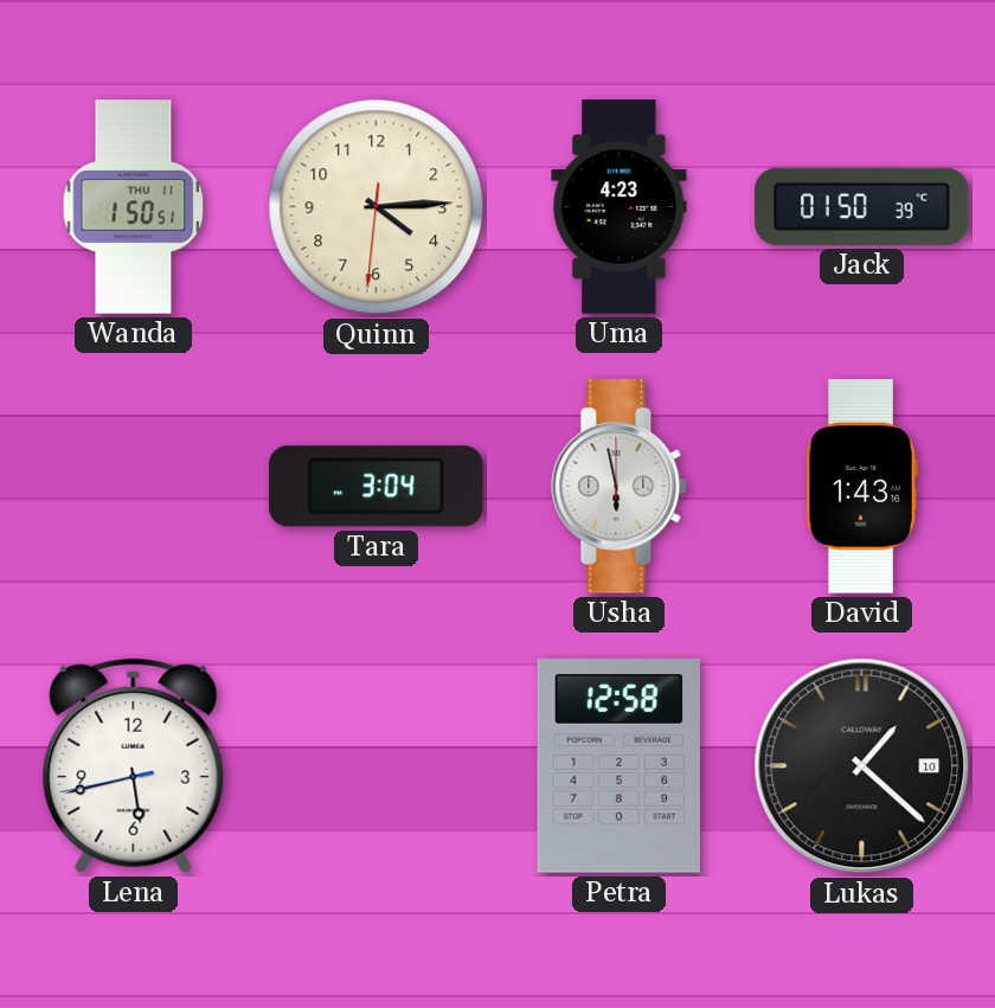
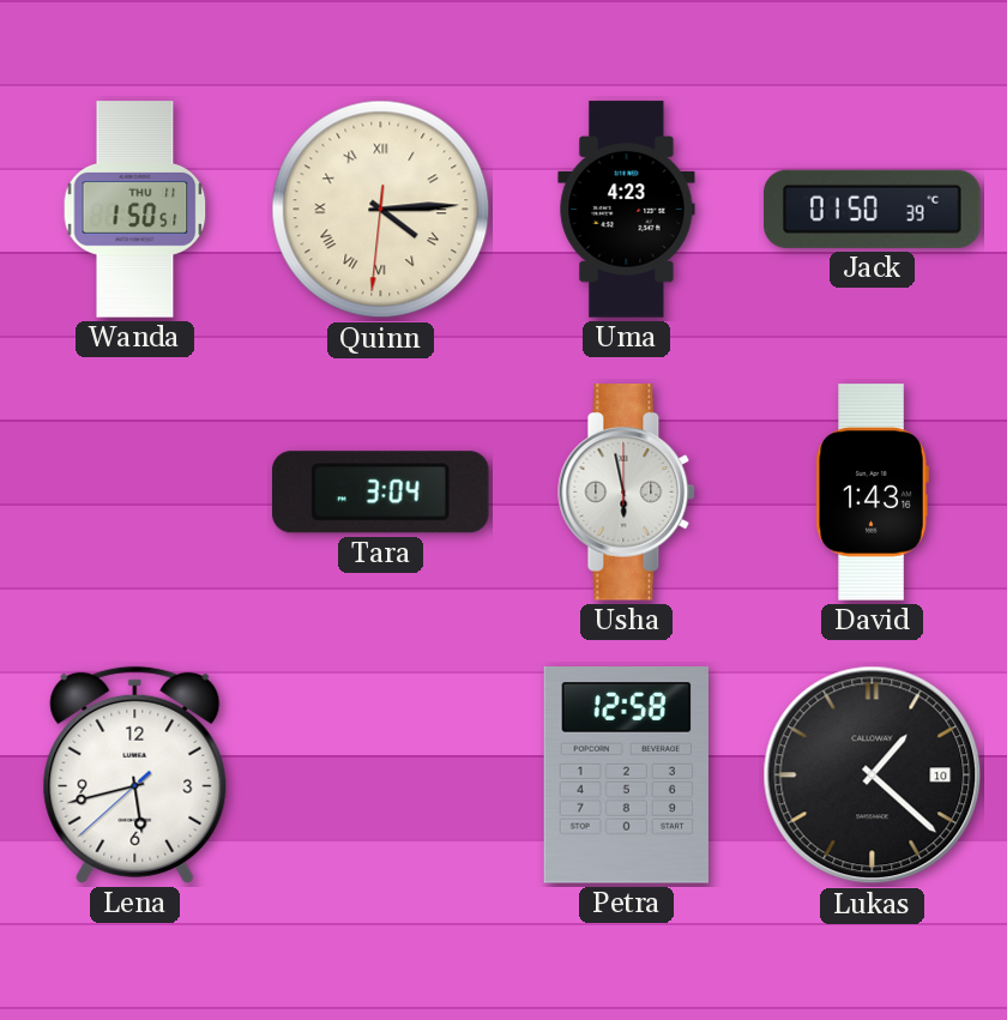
Quinn numerals: Arabic -> Roman
Lena: 5:42:43 -> 5:42:38
